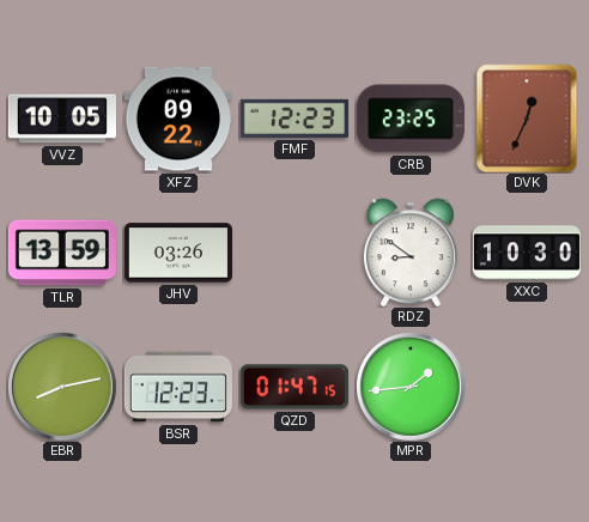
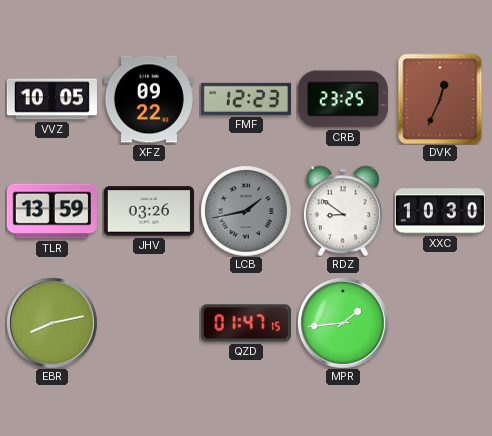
LCB: none -> 1:43
BSR: 12:23 -> none
